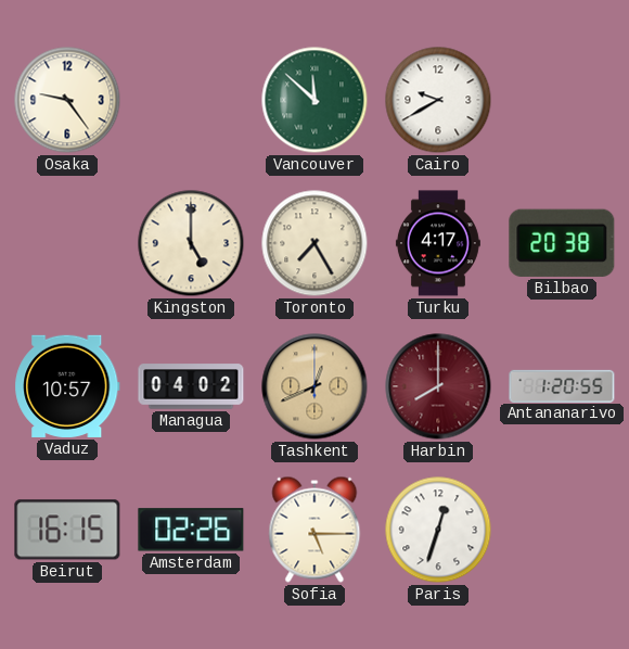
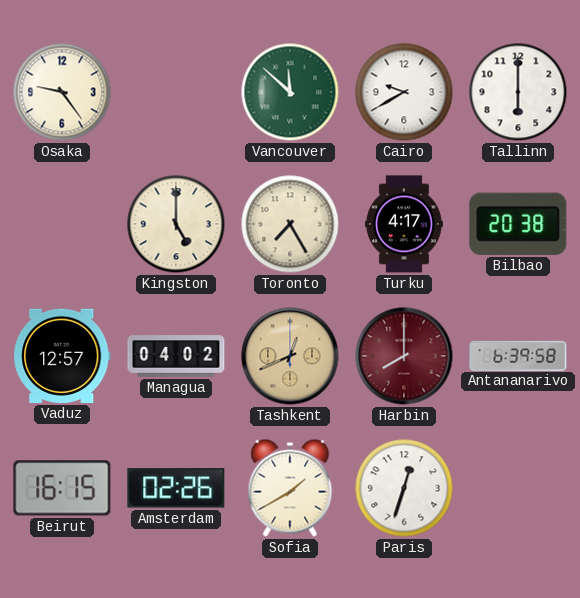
Tallinn: none -> 6:00
Vaduz: 10:57 -> 12:57
Antananarivo: 1:20 -> 6:39
Sofia: 5:15 -> 1:40
